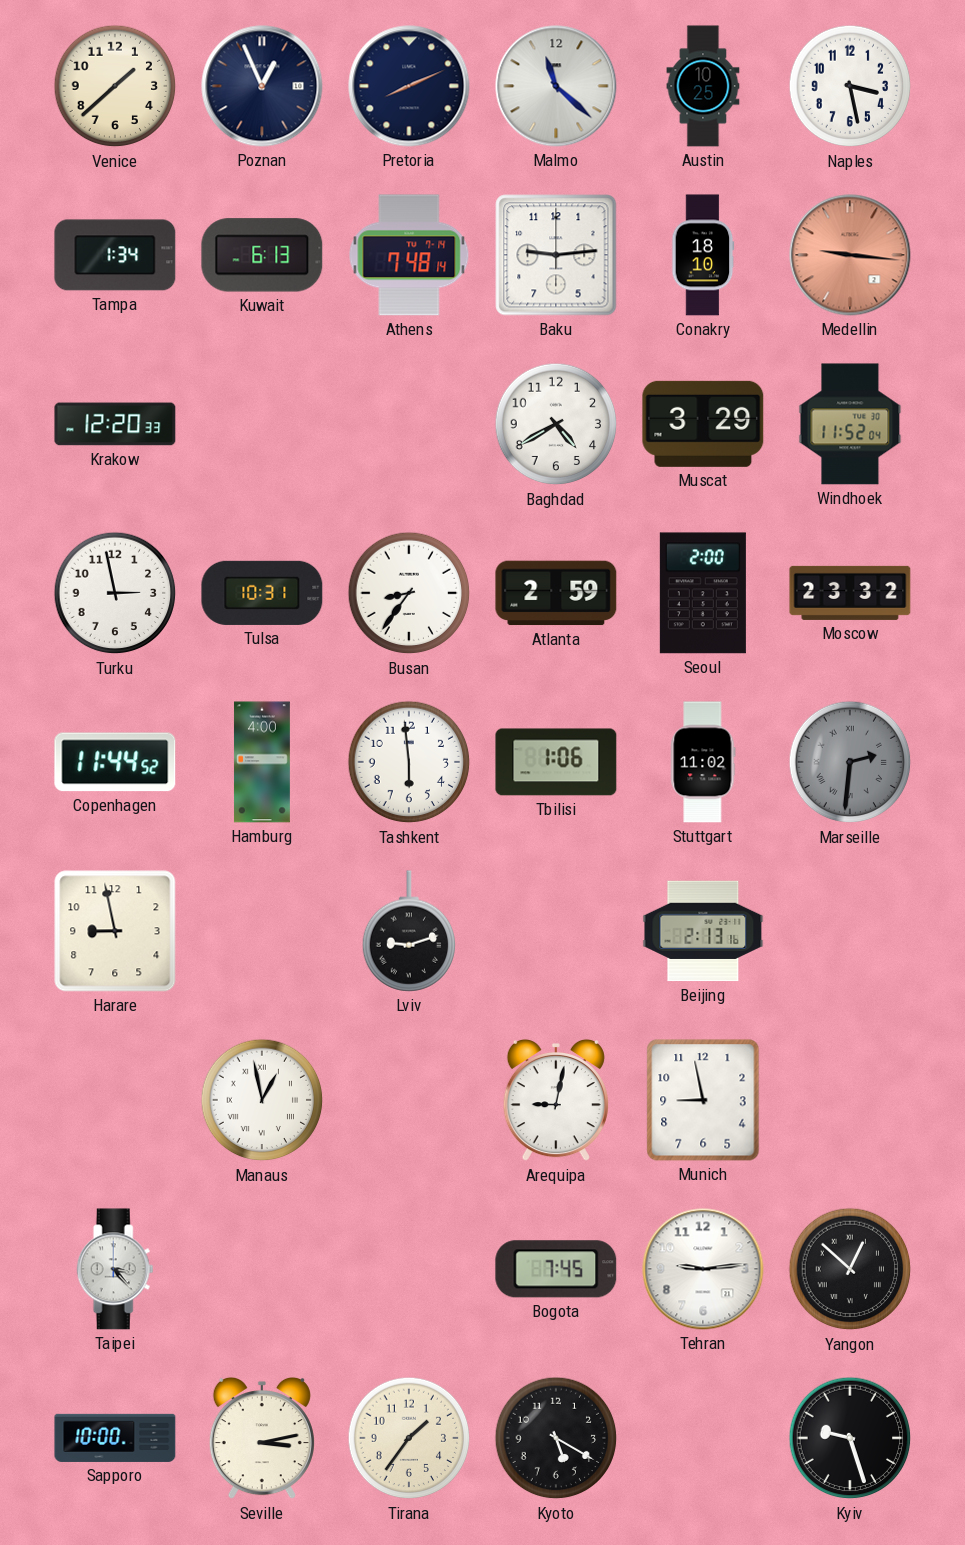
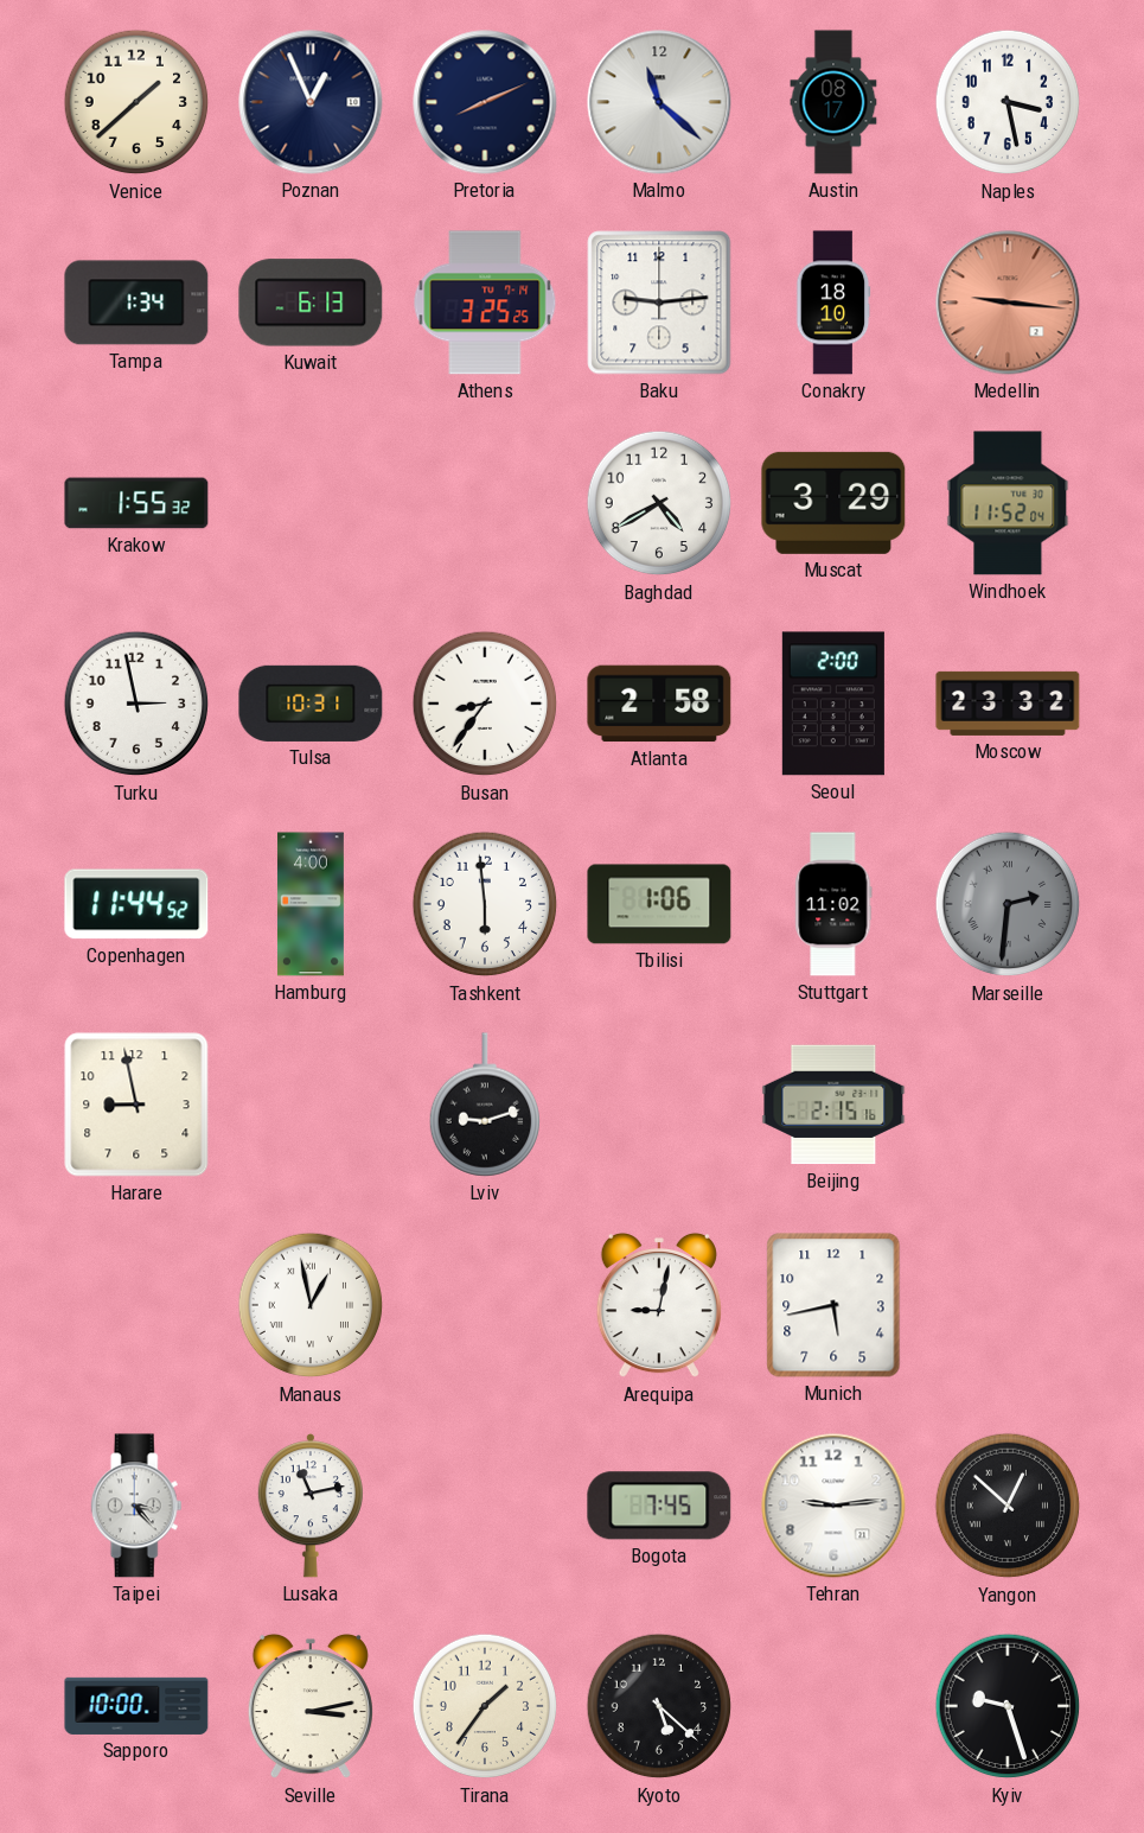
Austin: 10:25 -> 08:17
Athens: 7:48 -> 3:25
Krakow: 12:20 -> 1:55
Atlanta: 2:59 -> 2:58
Beijing: 2:13 -> 2:15
Munich: 8:58 -> 5:43
Lusaka: none -> 11:13
Kyoto: 5:20 -> 5:22
